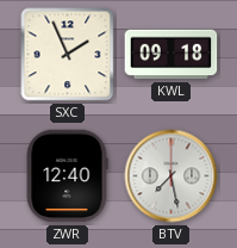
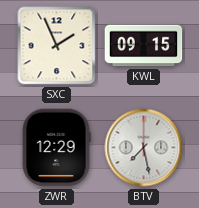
KWL: 09:18 -> 09:15
ZWR: 12:40 -> 12:29
